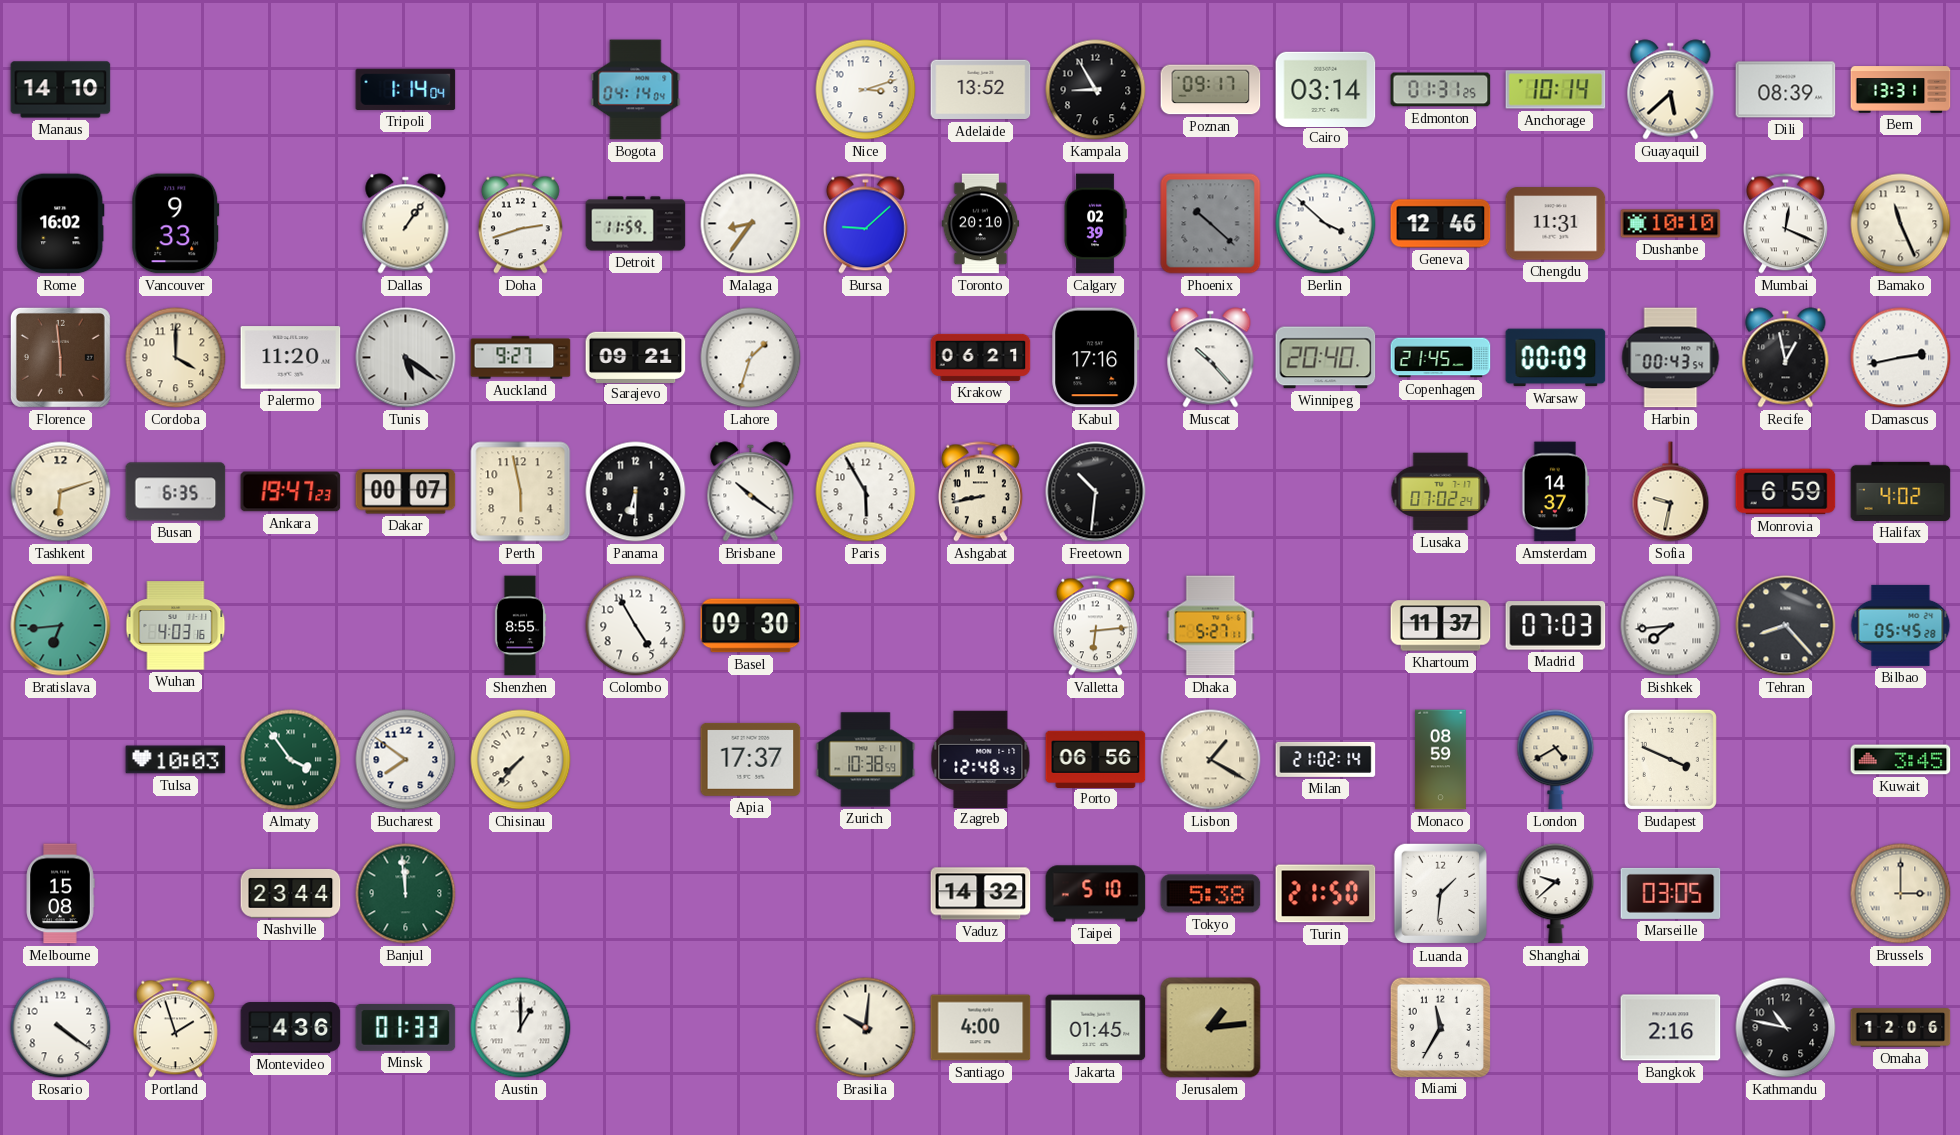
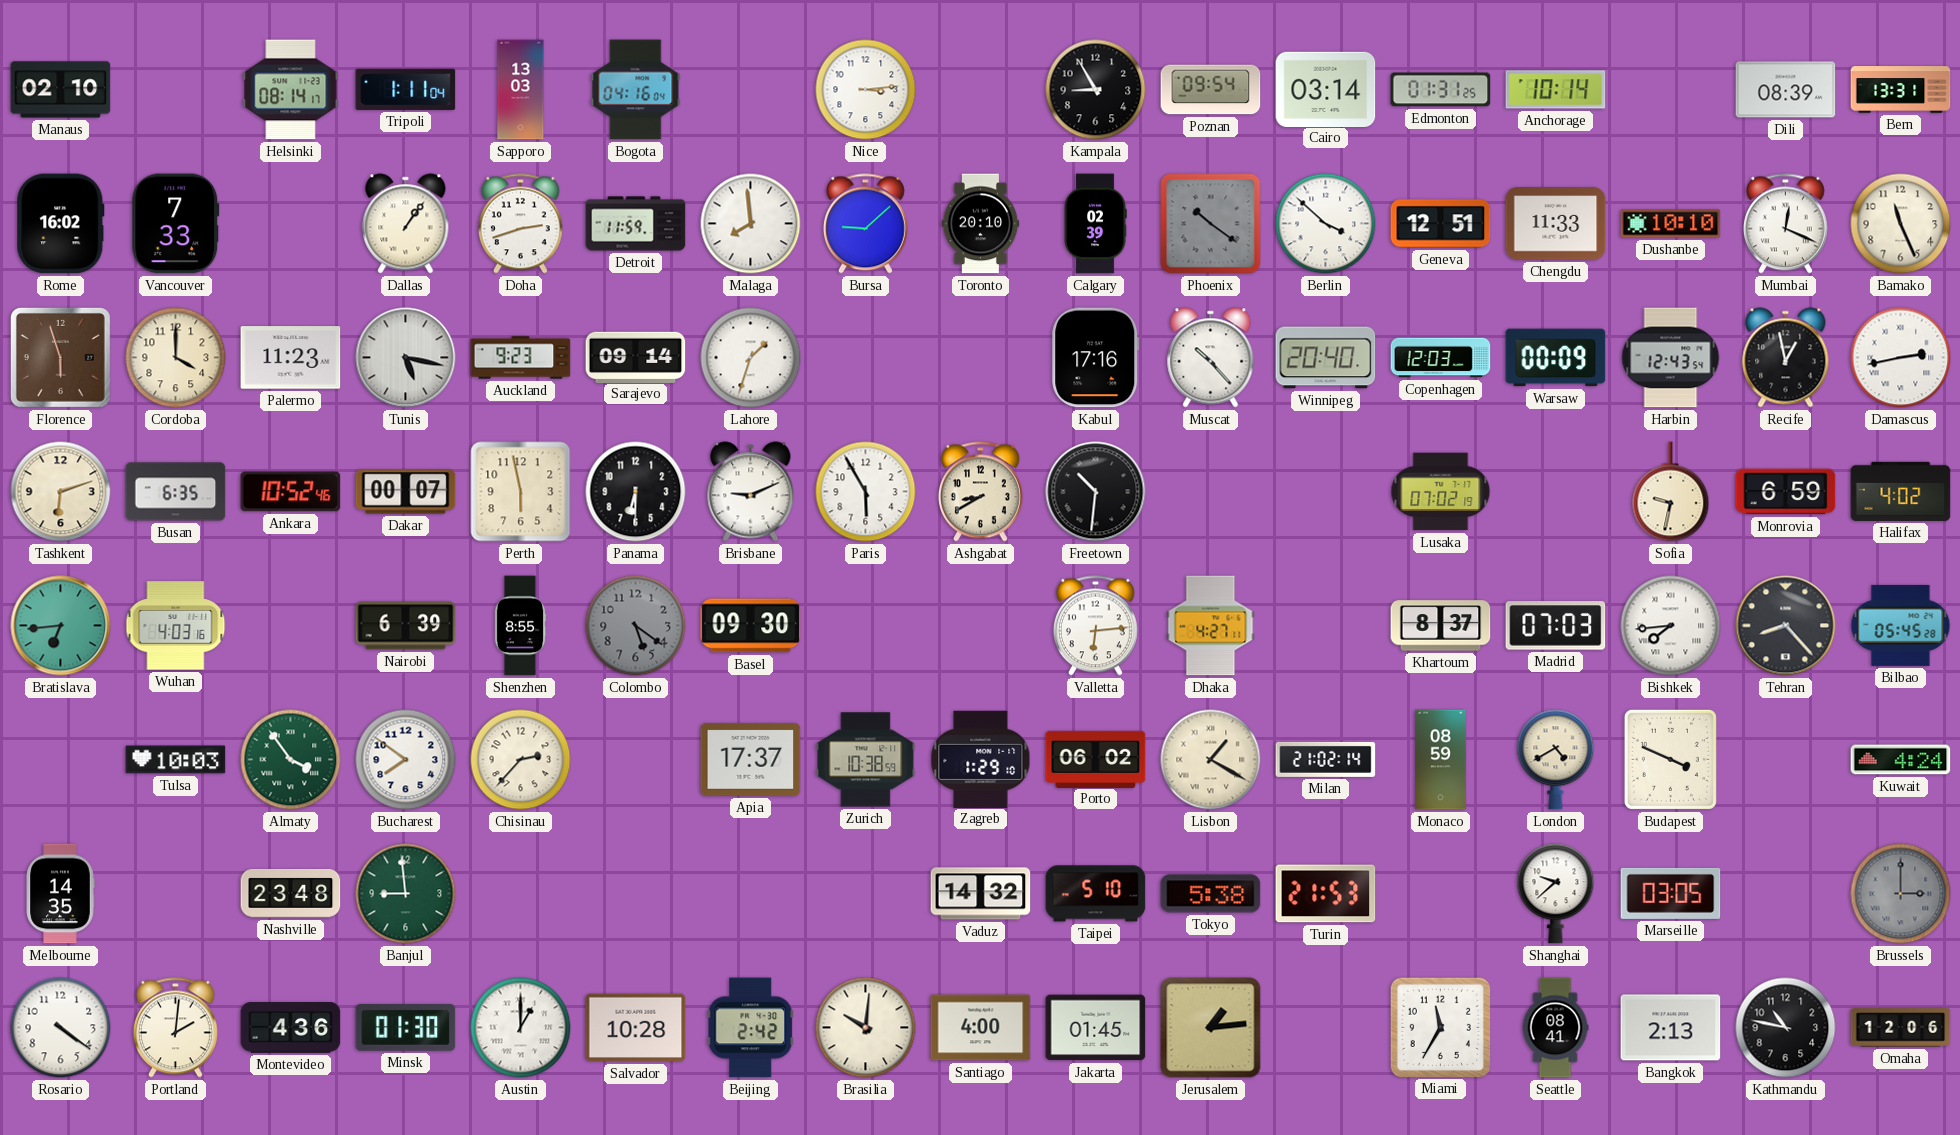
Manaus: 14:10 -> 02:10
Helsinki: none -> 08:14
Tripoli: 1:14 -> 1:11
Sapporo: none -> 13:03
Bogota: 04:14 -> 04:16
Nice: 3:12 -> 3:14
Adelaide: 13:52 -> none
Poznan: 09:17 -> 09:54
Guayaquil: 5:38 -> none
Vancouver: 9:33 -> 7:33
Malaga: 8:36 -> 7:59
Phoenix: 10:22 -> 10:21
Geneva: 12:46 -> 12:51
Chengdu: 11:31 -> 11:33
Florence: 5:59 -> 5:57
Palermo: 11:20 -> 11:23
Tunis: 5:21 -> 5:17
Auckland: 9:27 -> 9:23
Sarajevo: 09:21 -> 09:14
Krakow: 06:21 -> none
Copenhagen: 21:45 -> 12:03
Harbin: 00:43 -> 12:43
Ankara: 19:47 -> 10:52
Brisbane: 10:21 -> 9:11
Ashgabat: 8:43 -> 8:40
Lusaka: 07:02:24 -> 07:02:19
Amsterdam: 14:37 -> none
Nairobi: none -> 6:39
Colombo: 4:55 -> 5:21
Colombo dial: white -> grey
Dhaka: 5:27 -> 4:27
Khartoum: 11:37 -> 8:37
Chisinau: 7:37 -> 2:37
Zagreb: 12:48 -> 1:29
Porto: 06:56 -> 06:02
Kuwait: 3:45 -> 4:24
Melbourne: 15:08 -> 14:35
Nashville: 23:44 -> 23:48
Banjul: 11:59 -> 8:59
Turin: 21:50 -> 21:53
Luanda: 1:31 -> none
Brussels dial: cream -> grey
Portland: 1:57 -> 2:01
Minsk: 01:33 -> 01:30
Salvador: none -> 10:28
Beijing: none -> 2:42
Seattle: none -> 08:41
Bangkok: 2:16 -> 2:13
